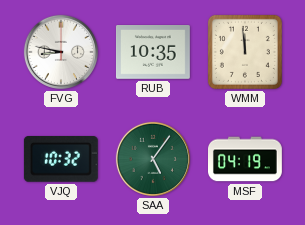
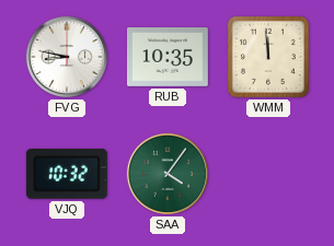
SAA: 5:06 -> 4:06
MSF: 04:19 -> none
